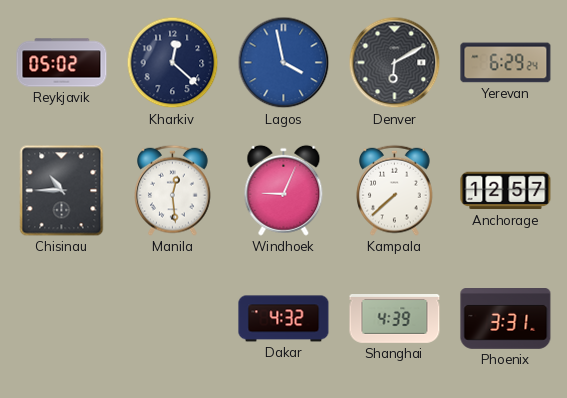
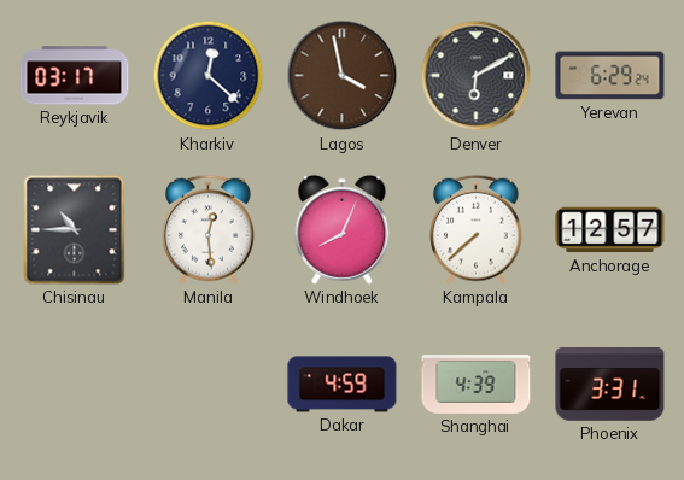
Reykjavik: 05:02 -> 03:17
Lagos dial: blue -> brown
Windhoek: 9:04 -> 8:04
Dakar: 4:32 -> 4:59
